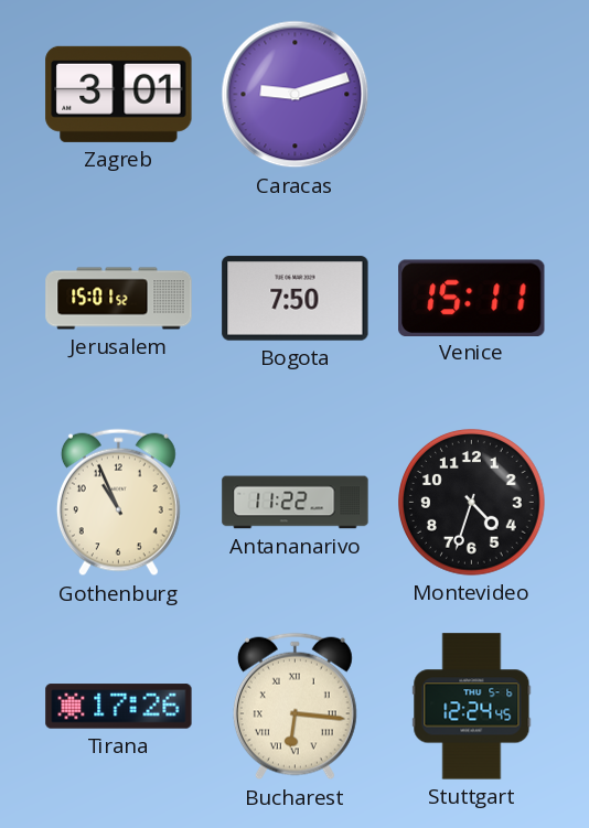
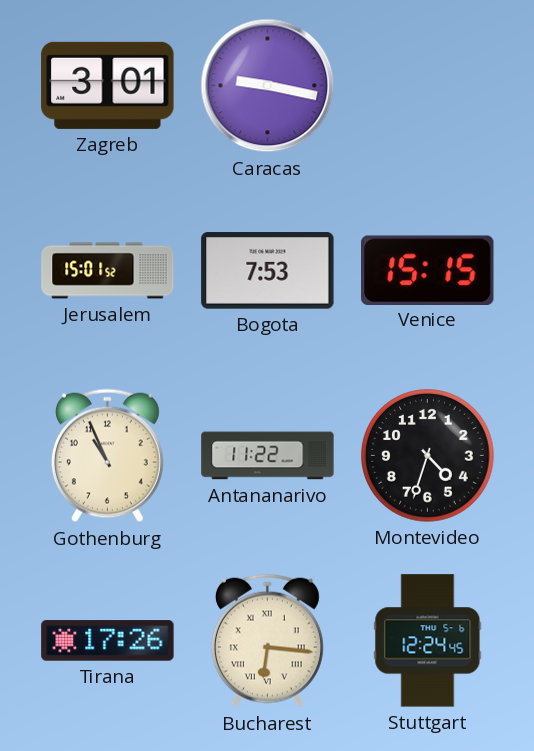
Caracas: 9:12 -> 9:17
Bogota: 7:50 -> 7:53
Venice: 15:11 -> 15:15
